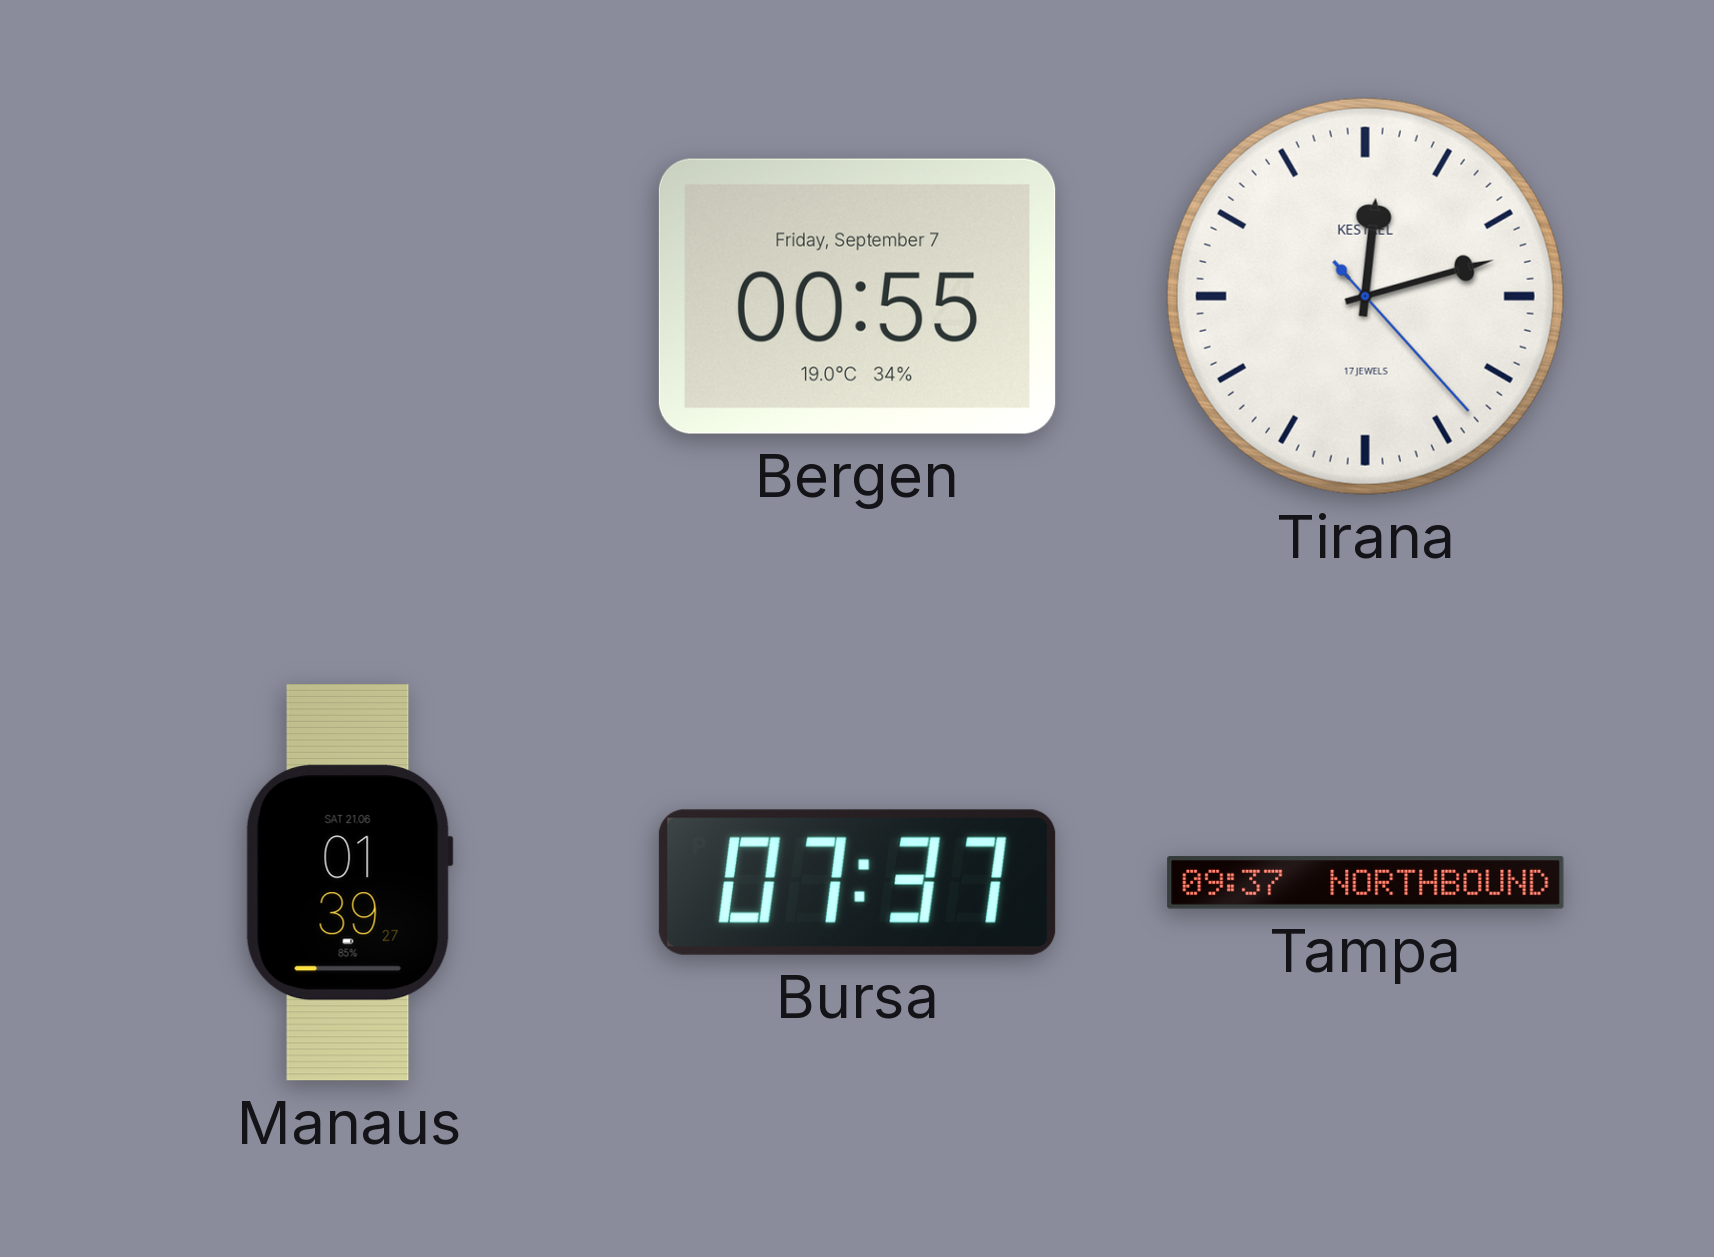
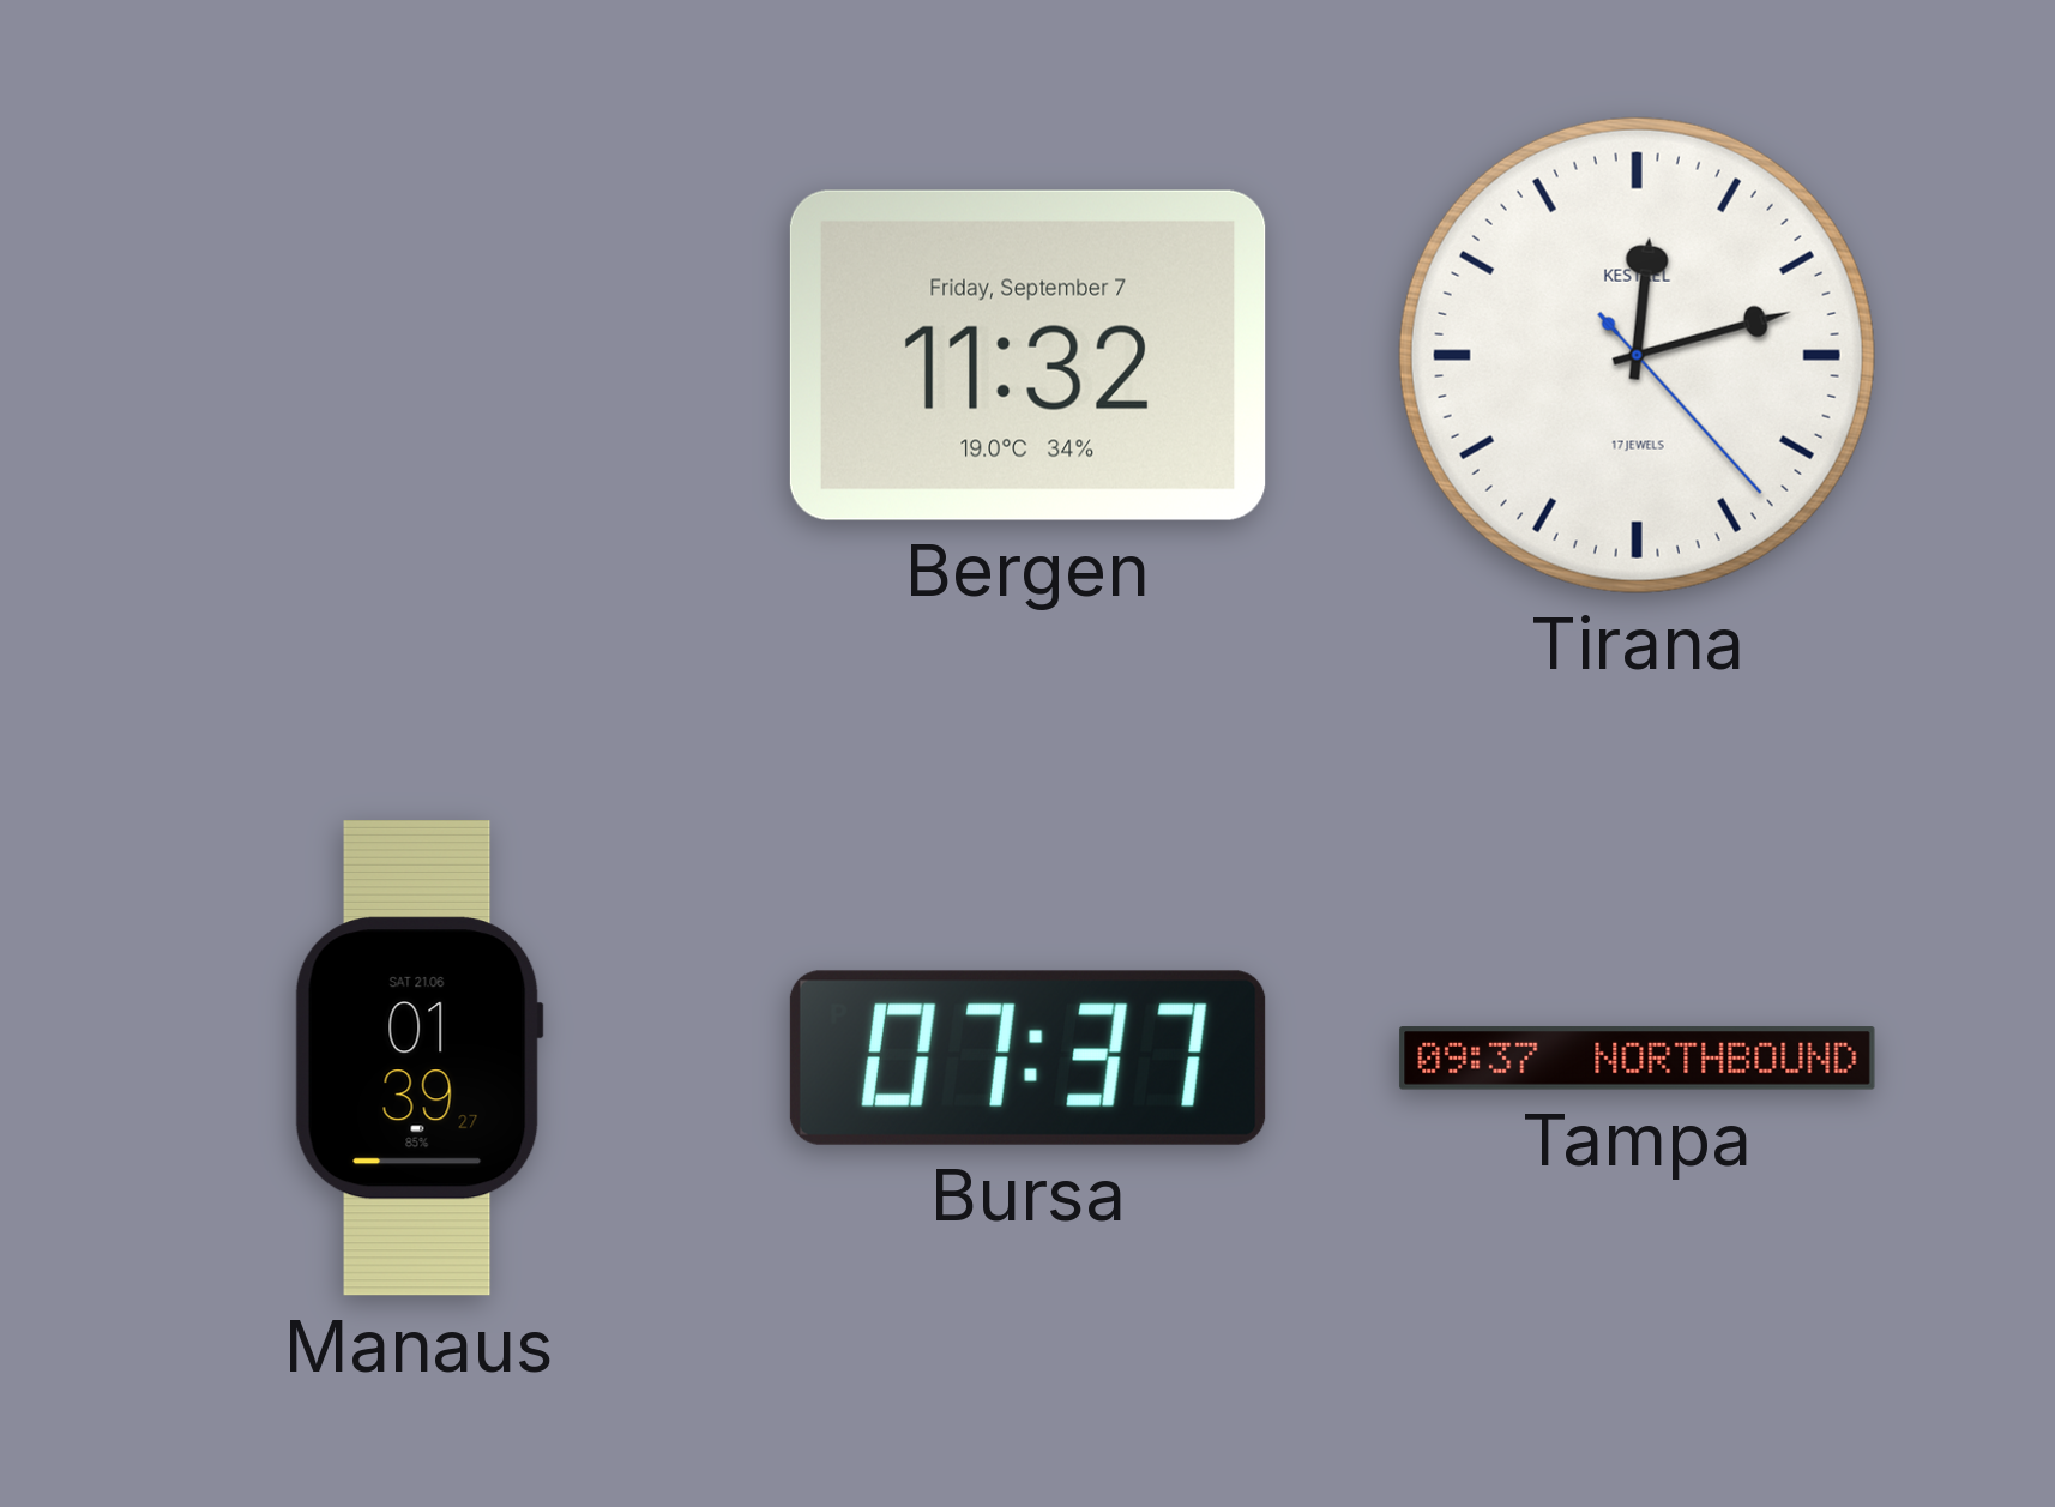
Bergen: 00:55 -> 11:32
